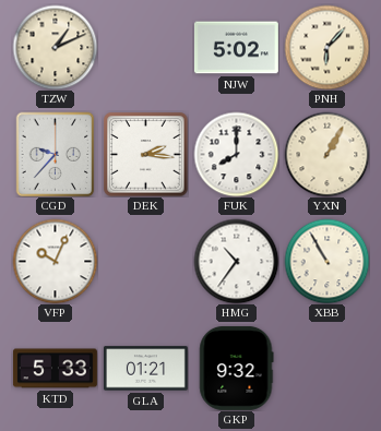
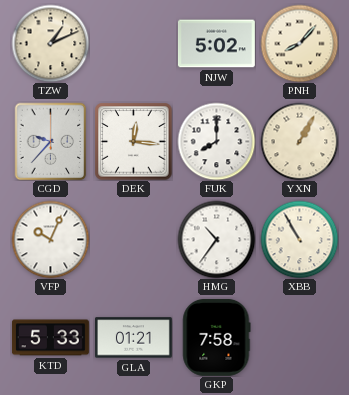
PNH: 6:07 -> 8:07
DEK: 2:16 -> 12:16
GKP: 9:32 -> 7:58
